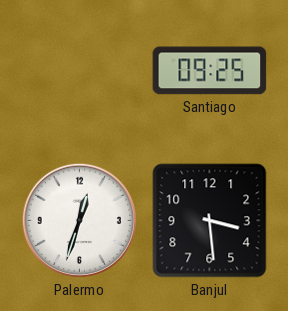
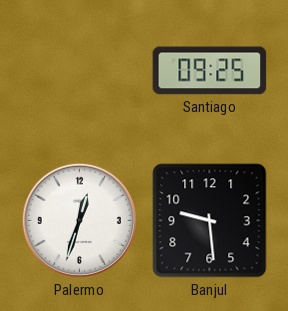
Banjul: 3:29 -> 9:29
